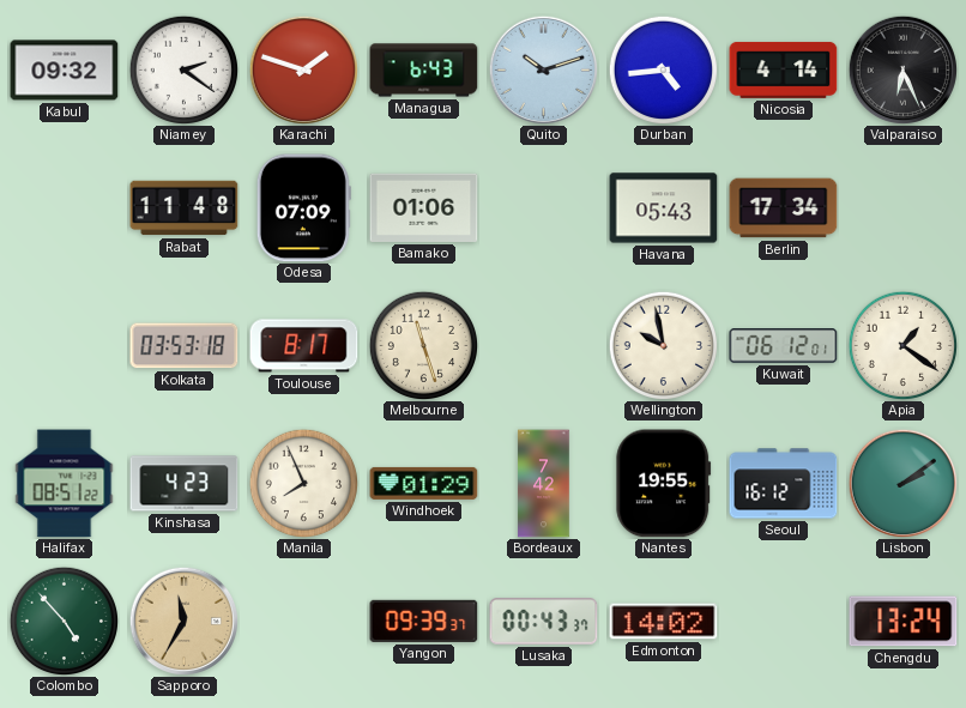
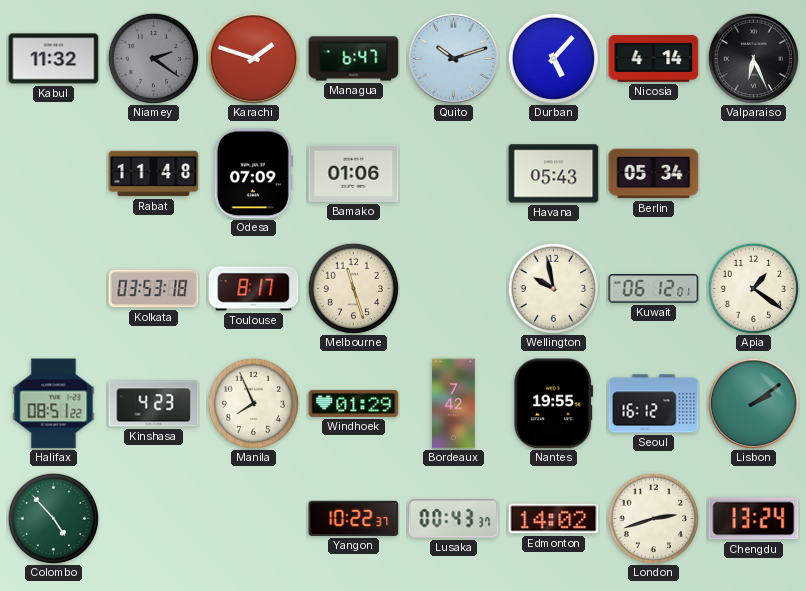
Kabul: 09:32 -> 11:32
Niamey dial: white -> grey
Managua: 6:43 -> 6:47
Durban: 4:44 -> 5:07
Berlin: 17:34 -> 05:34
Sapporo: 11:35 -> none
Yangon: 09:39 -> 10:22
London: none -> 2:42
